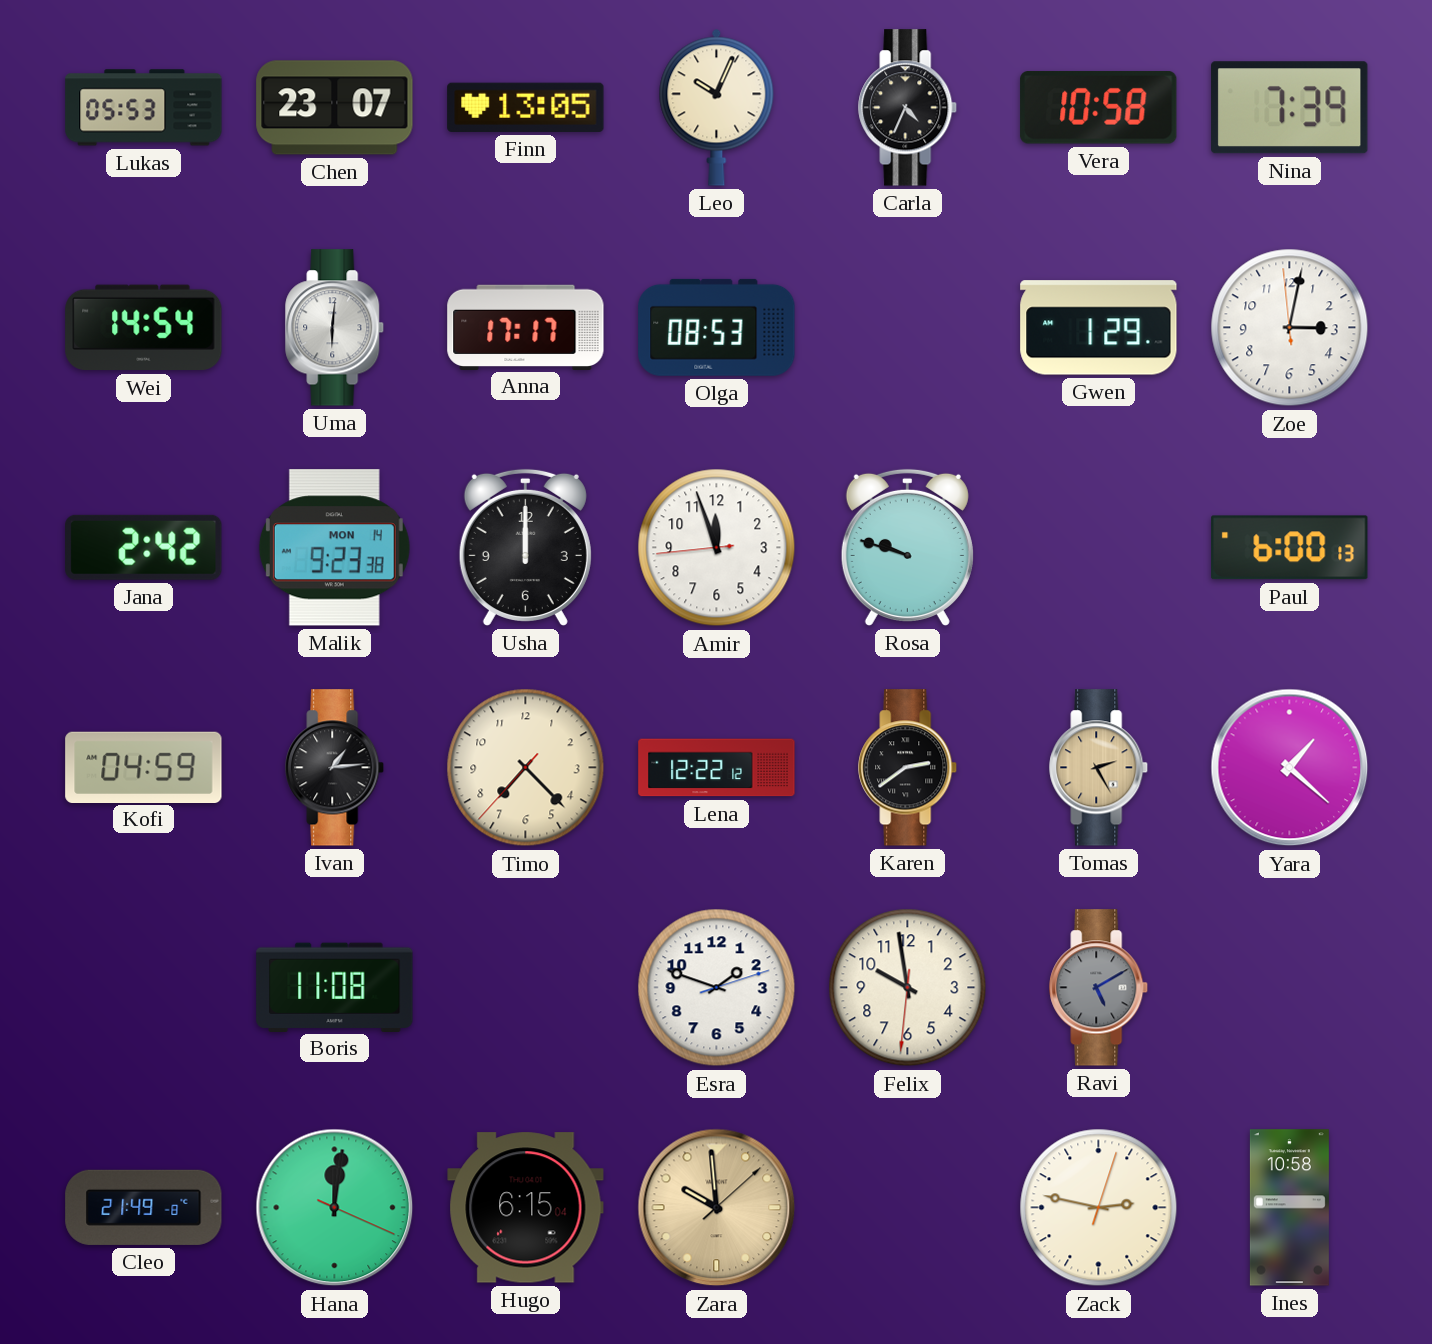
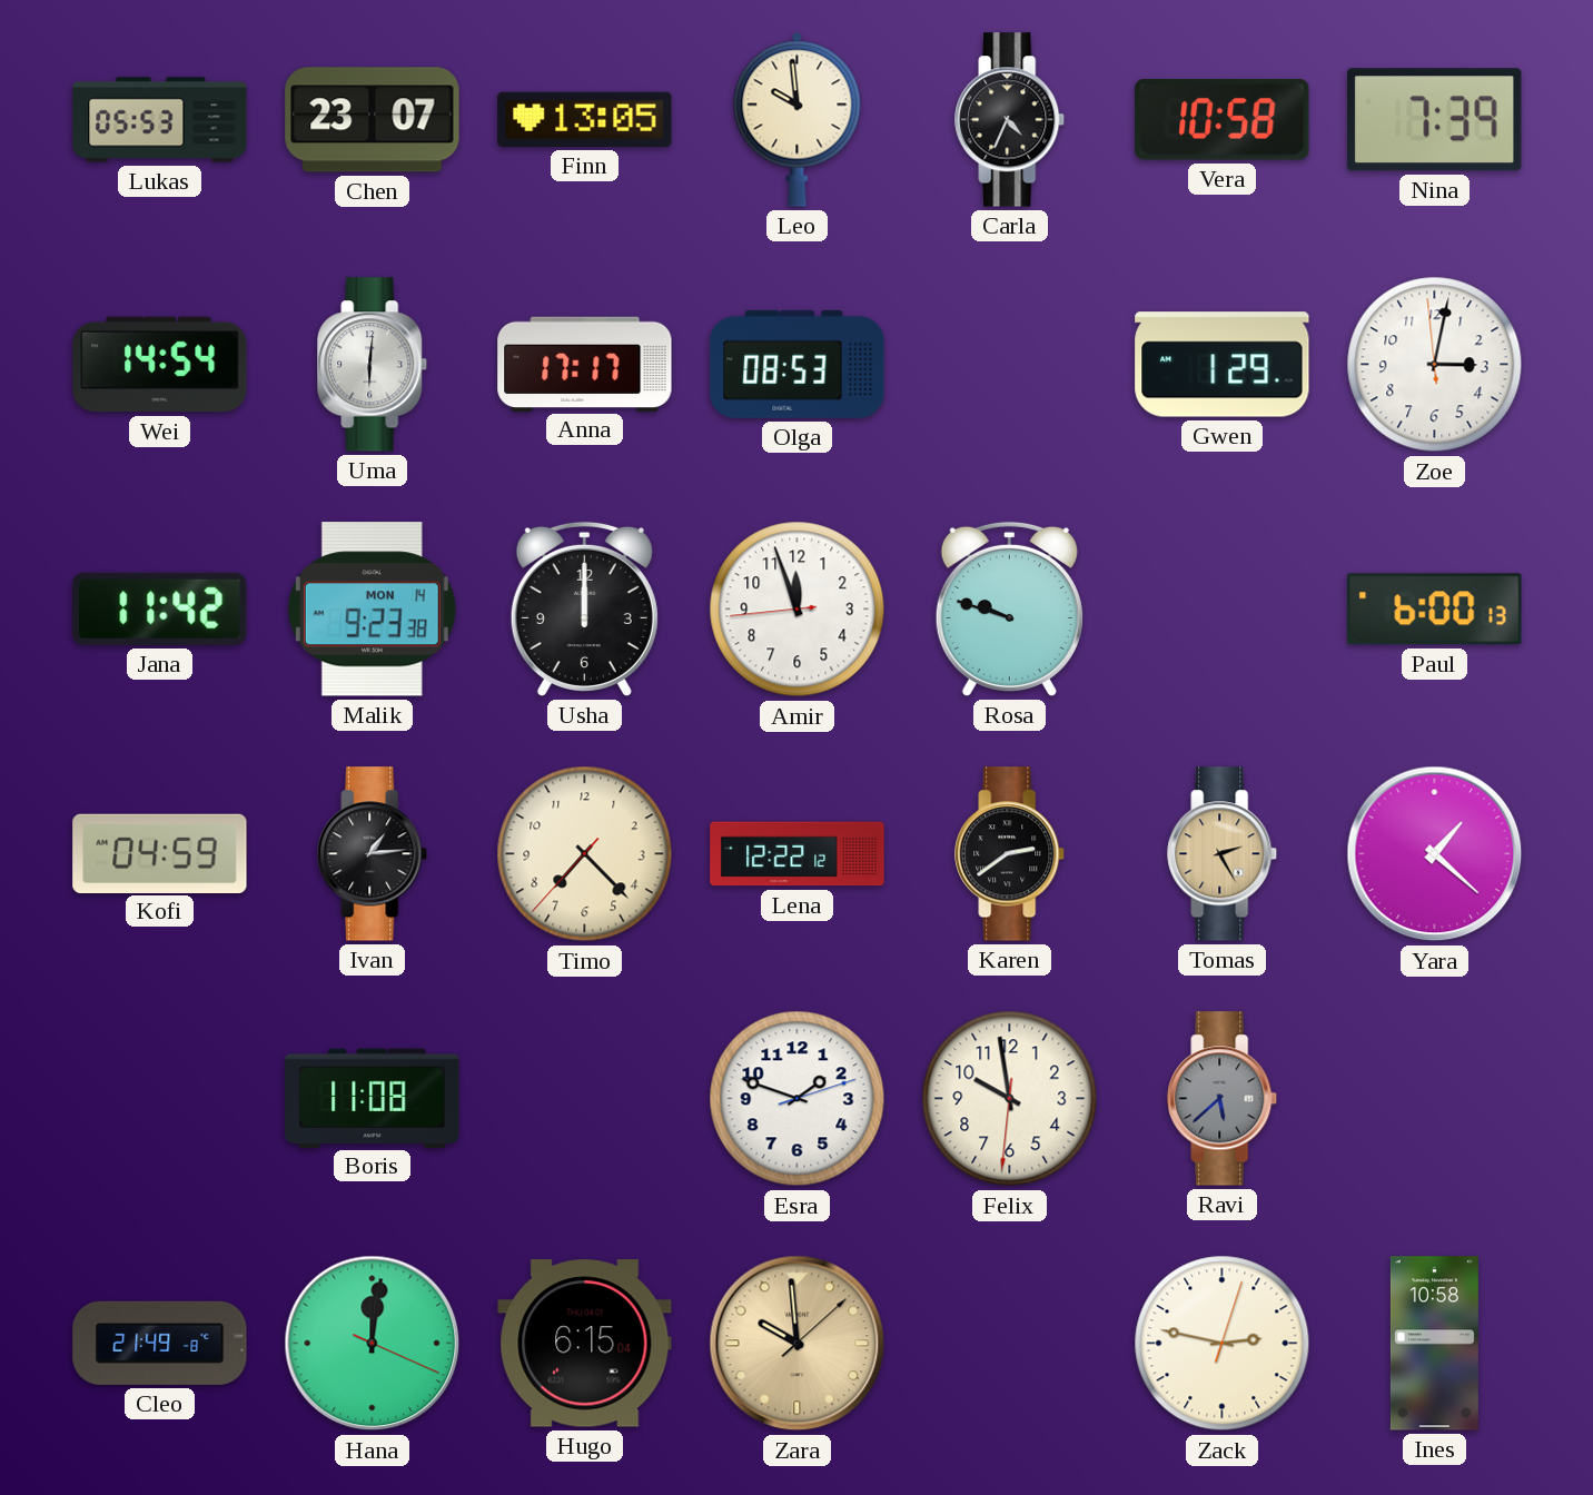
Leo: 10:04 -> 9:59
Jana: 2:42 -> 11:42
Ravi: 5:10 -> 5:38
